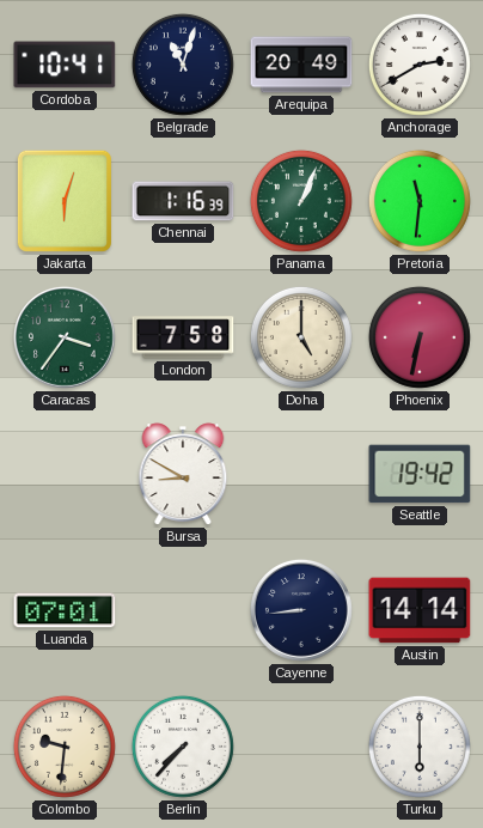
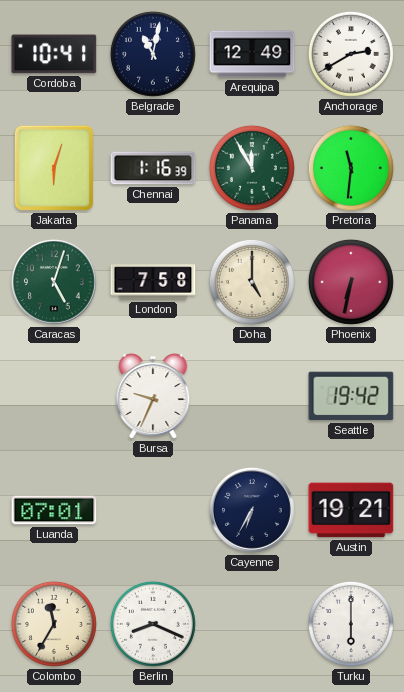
Belgrade: 11:03 -> 11:02
Arequipa: 20:49 -> 12:49
Panama: 1:04 -> 11:55
Caracas: 3:36 -> 5:03
Bursa: 8:50 -> 9:34
Cayenne: 8:44 -> 6:35
Austin: 14:14 -> 19:21
Colombo: 9:31 -> 11:35
Berlin: 7:37 -> 8:19
